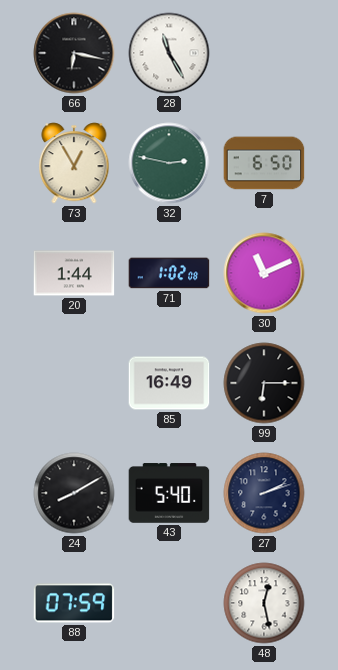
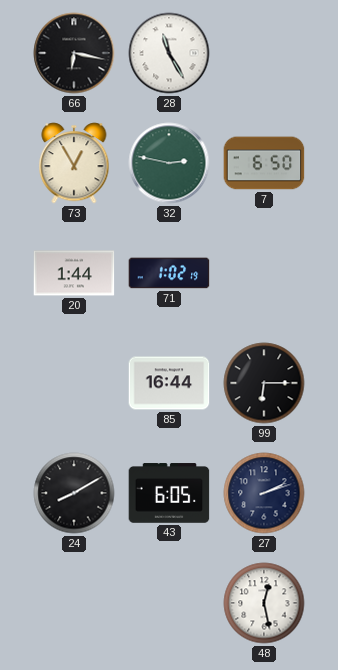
71: 1:02:08 -> 1:02:19
30: 11:11 -> none
85: 16:49 -> 16:44
43: 5:40 -> 6:05
88: 07:59 -> none
